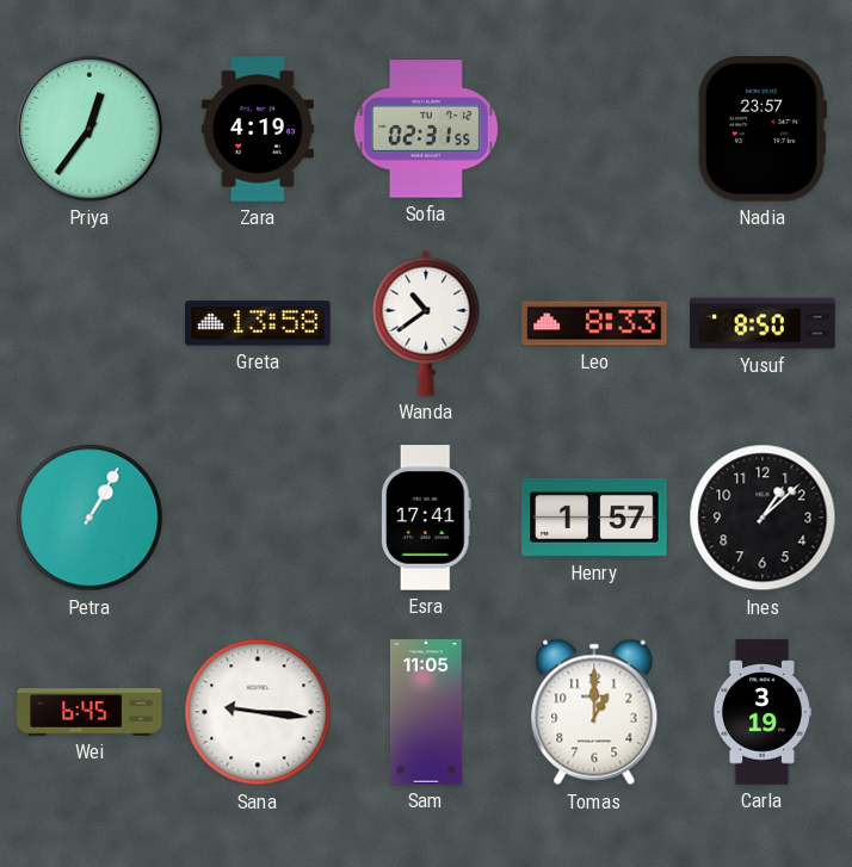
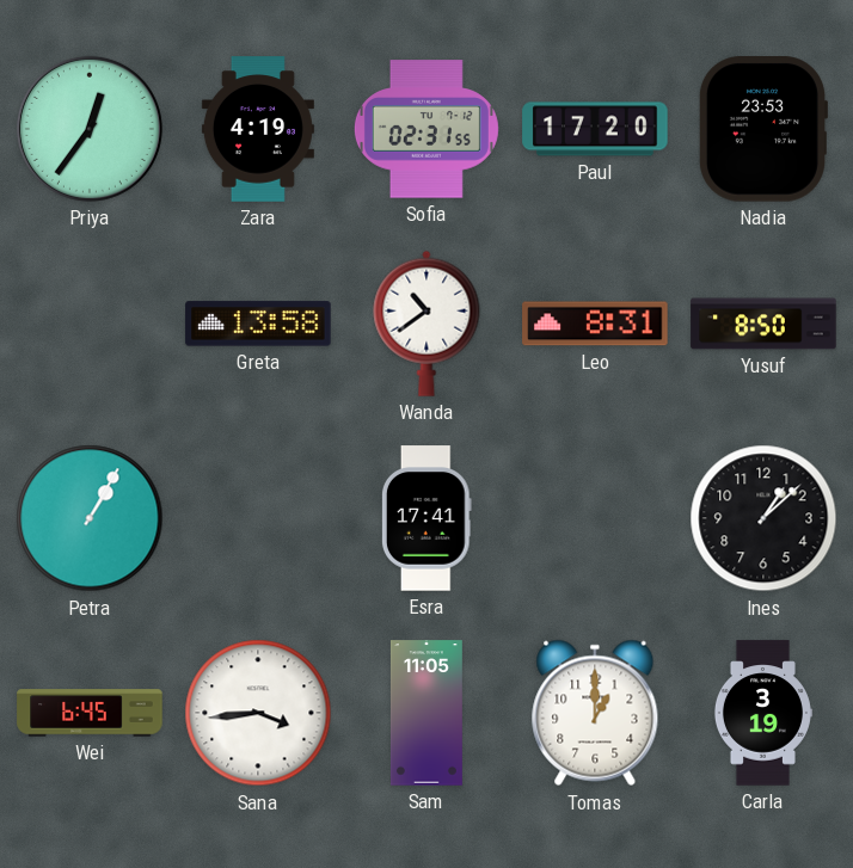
Paul: none -> 17:20
Nadia: 23:57 -> 23:53
Leo: 8:33 -> 8:31
Henry: 1:57 -> none
Sana: 9:16 -> 3:44
